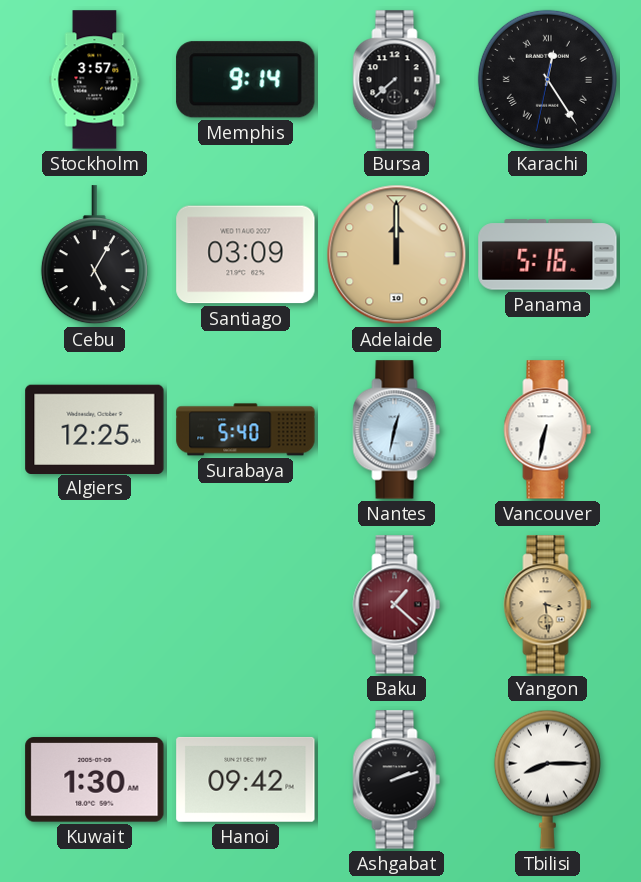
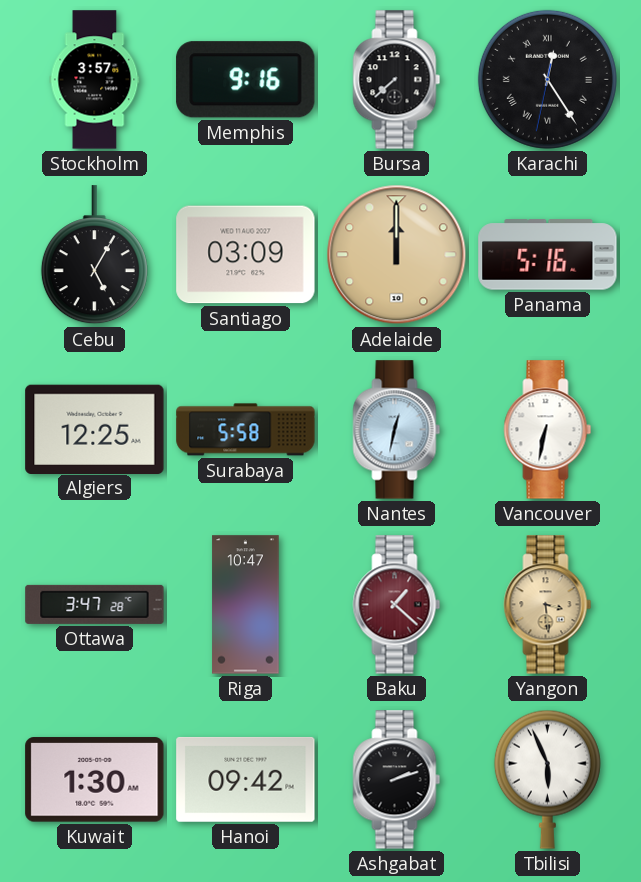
Memphis: 9:14 -> 9:16
Surabaya: 5:40 -> 5:58
Ottawa: none -> 3:47
Riga: none -> 10:47
Tbilisi: 8:15 -> 5:56
